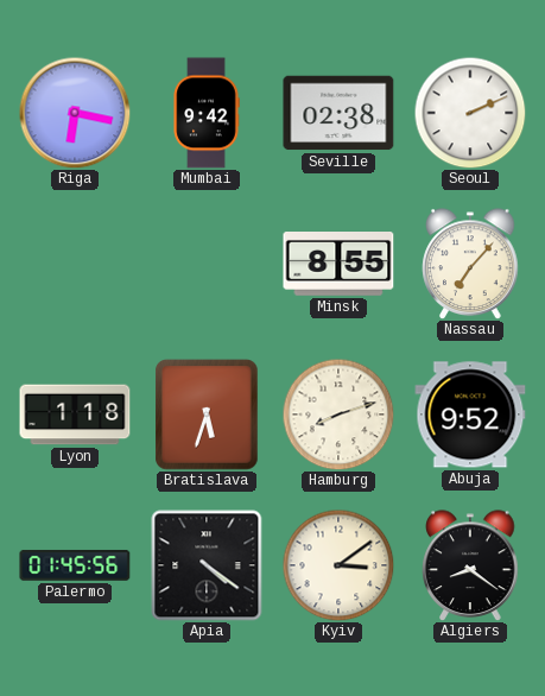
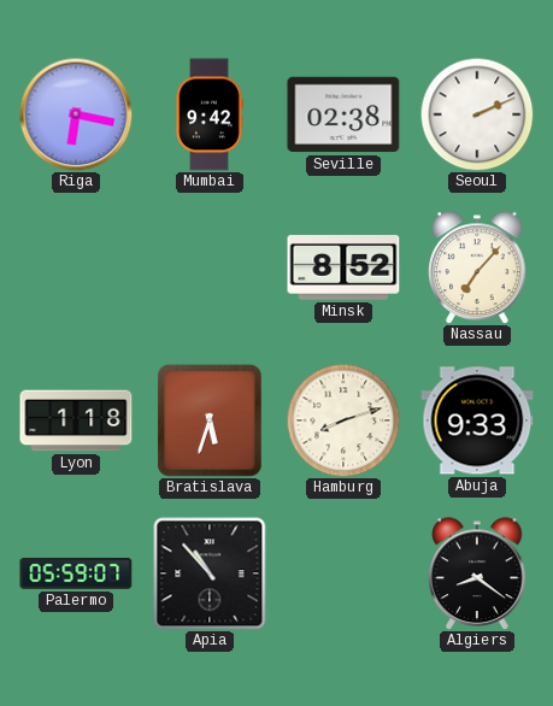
Minsk: 8:55 -> 8:52
Abuja: 9:52 -> 9:33
Palermo: 01:45 -> 05:59
Apia: 4:21 -> 10:53
Kyiv: 3:09 -> none
